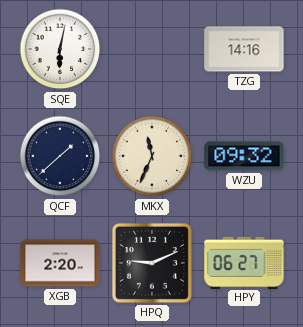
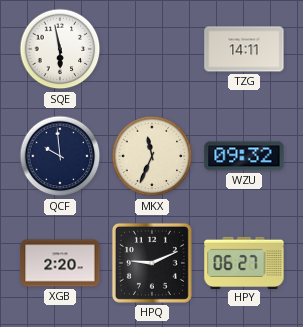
SQE: 6:02 -> 5:58
TZG: 14:16 -> 14:11
QCF: 1:38 -> 9:59
